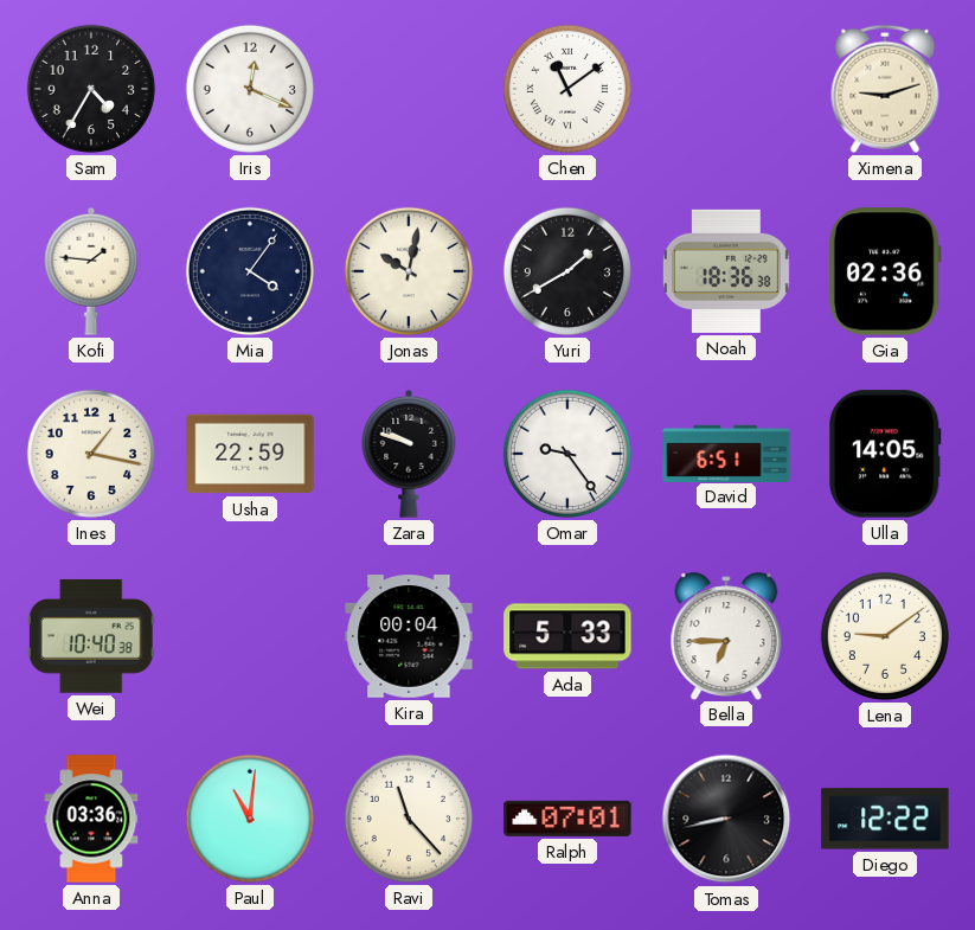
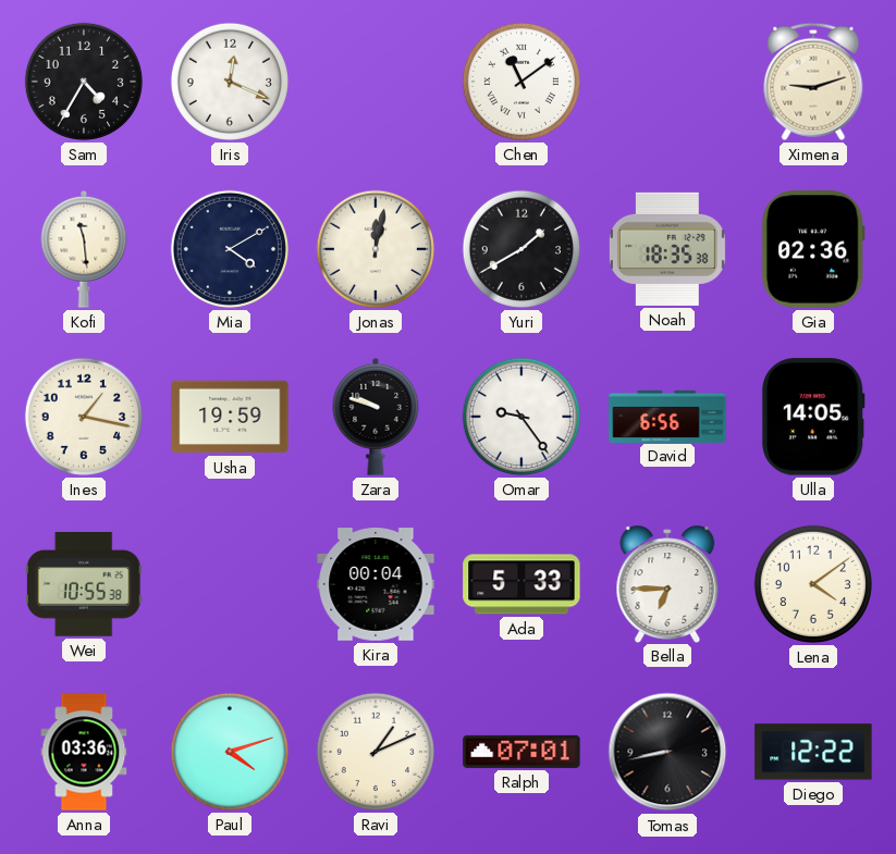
Kofi: 1:46 -> 11:29
Mia: 4:06 -> 4:10
Jonas: 10:02 -> 12:02
Noah: 18:36 -> 18:35
Usha: 22:59 -> 19:59
David: 6:51 -> 6:56
Wei: 10:40 -> 10:55
Lena: 9:09 -> 4:09
Paul: 11:01 -> 4:12
Ravi: 11:23 -> 1:11
